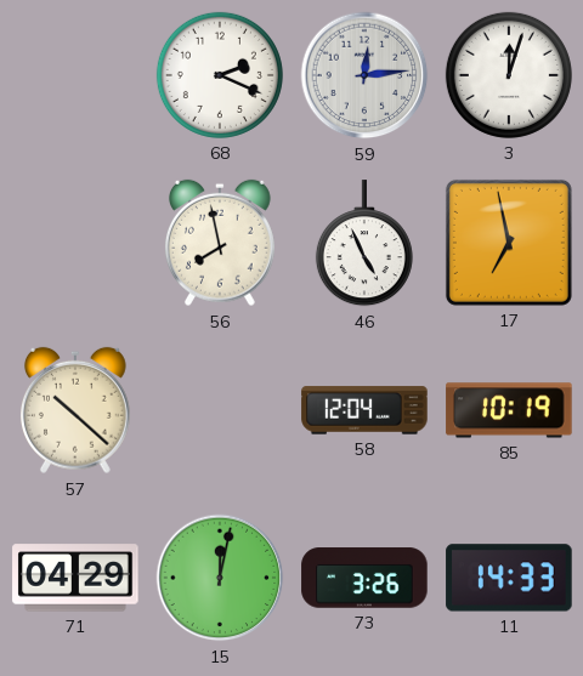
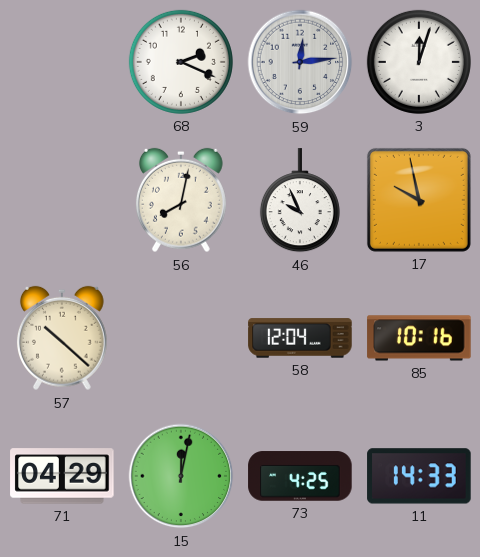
56: 7:58 -> 8:02
46: 4:56 -> 9:56
17: 6:58 -> 9:58
85: 10:19 -> 10:16
73: 3:26 -> 4:25
